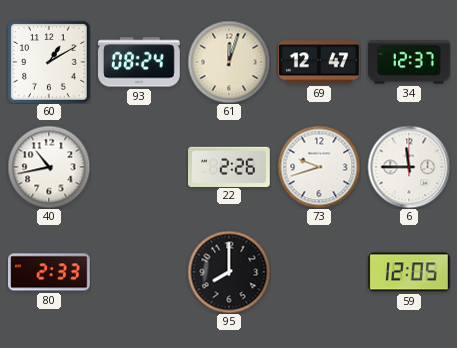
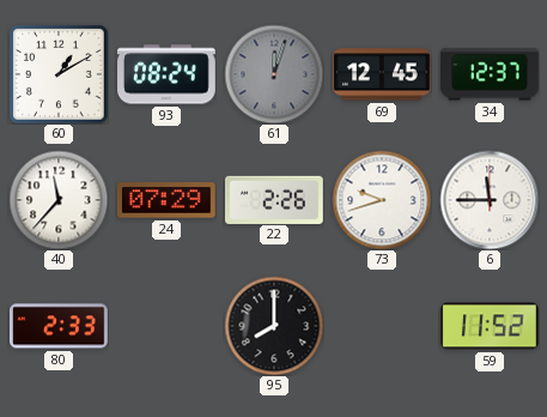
61 dial: cream -> grey
69: 12:47 -> 12:45
40: 10:43 -> 11:37
24: none -> 07:29
59: 12:05 -> 11:52
